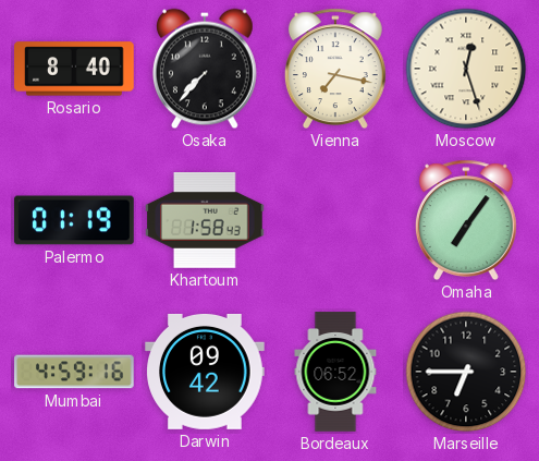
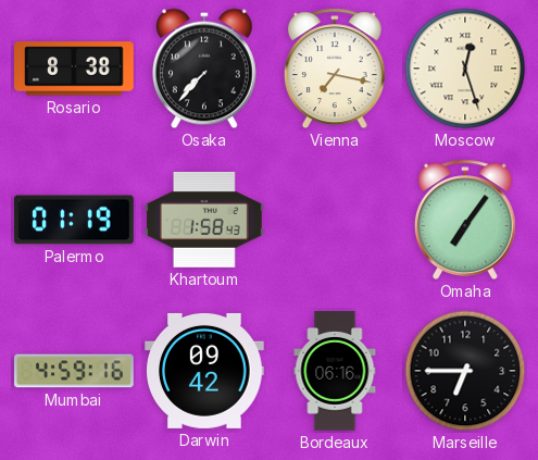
Rosario: 8:40 -> 8:38
Bordeaux: 06:52 -> 06:16
